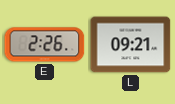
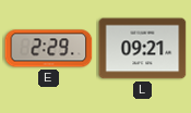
E: 2:26 -> 2:29
